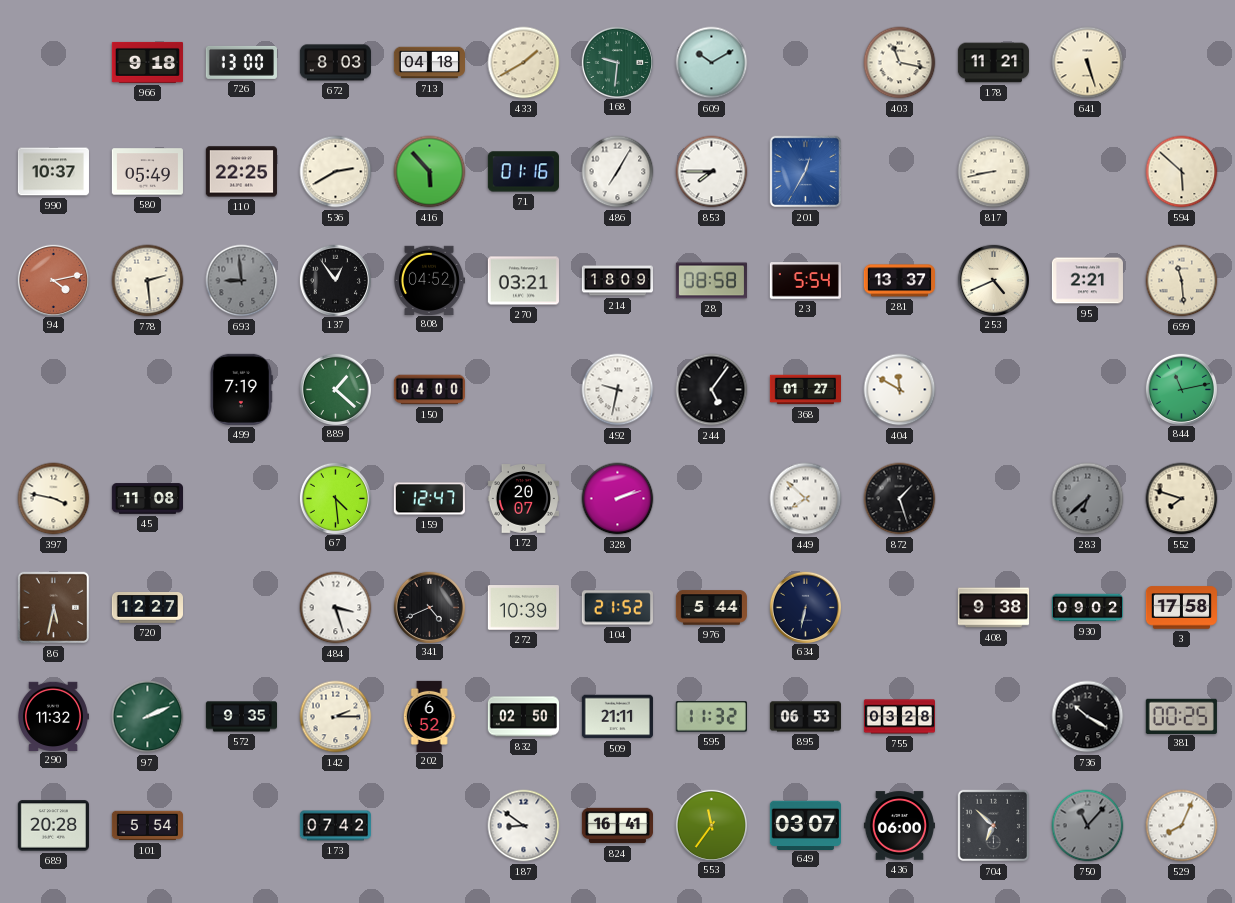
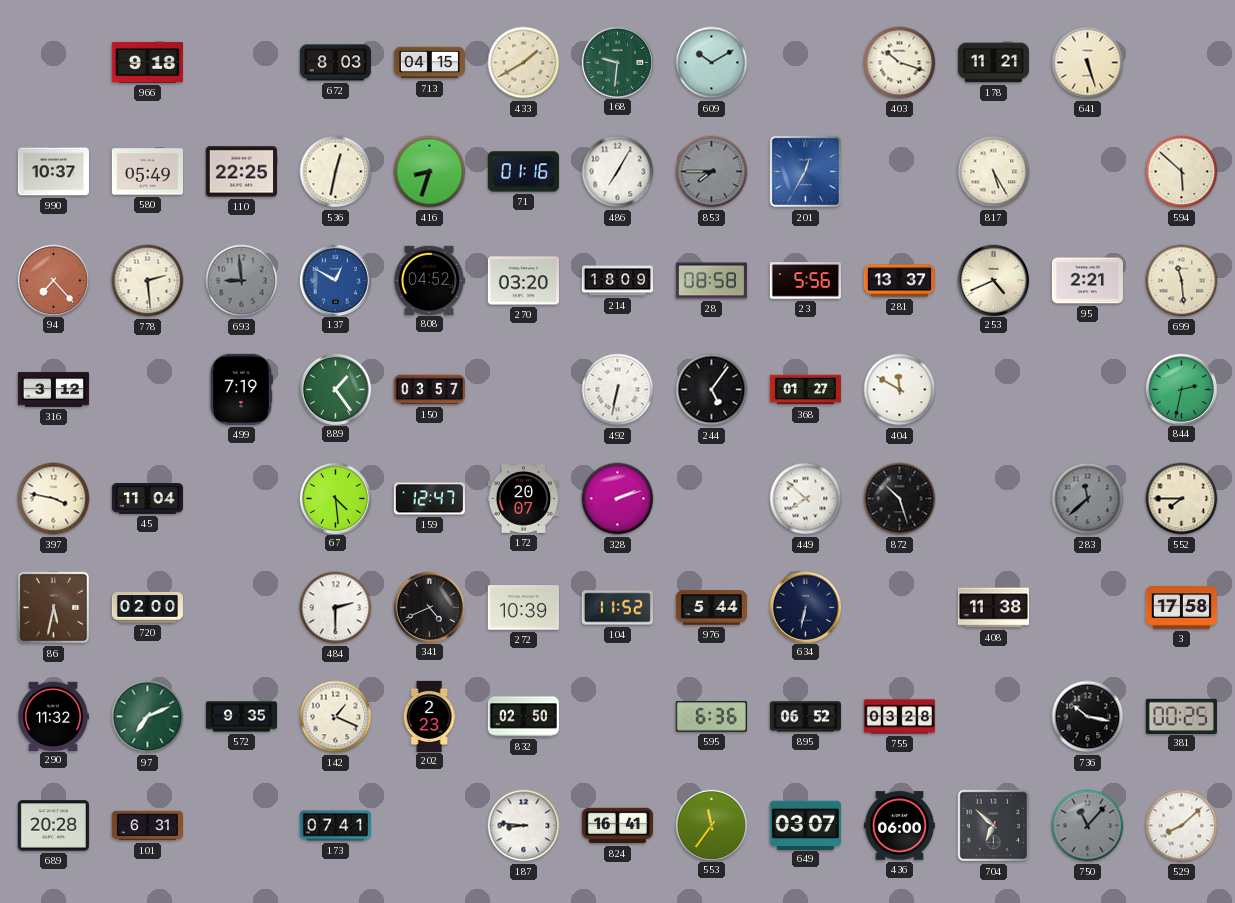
726: 13:00 -> none
713: 04:18 -> 04:15
403: 11:17 -> 10:18
536: 2:40 -> 12:32
416: 5:53 -> 8:33
853 dial: white -> grey
817: 8:43 -> 5:25
94: 4:13 -> 7:23
137: 12:54 -> 12:50
137 dial: black -> blue
270: 03:21 -> 03:20
23: 5:54 -> 5:56
316: none -> 3:12
889: 1:22 -> 1:24
150: 04:00 -> 03:57
492: 9:32 -> 6:32
844: 11:13 -> 2:32
45: 11:08 -> 11:04
872: 1:27 -> 10:27
283: 6:38 -> 11:38
552: 7:48 -> 7:45
720: 12:27 -> 02:00
484: 3:27 -> 2:30
104: 21:52 -> 11:52
408: 9:38 -> 11:38
930: 09:02 -> none
97: 2:11 -> 7:11
142: 2:15 -> 1:19
202: 6:52 -> 2:23
509: 21:11 -> none
595: 11:32 -> 6:36
895: 06:53 -> 06:52
736: 10:20 -> 10:17
101: 5:54 -> 6:31
173: 07:42 -> 07:41
187: 8:51 -> 8:46
529: 8:04 -> 8:08
